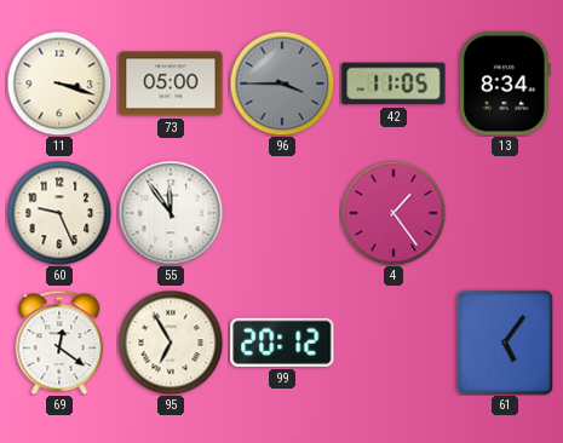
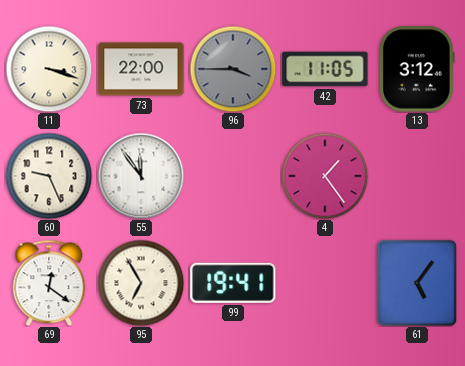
73: 05:00 -> 22:00
13: 8:34 -> 3:12
99: 20:12 -> 19:41
